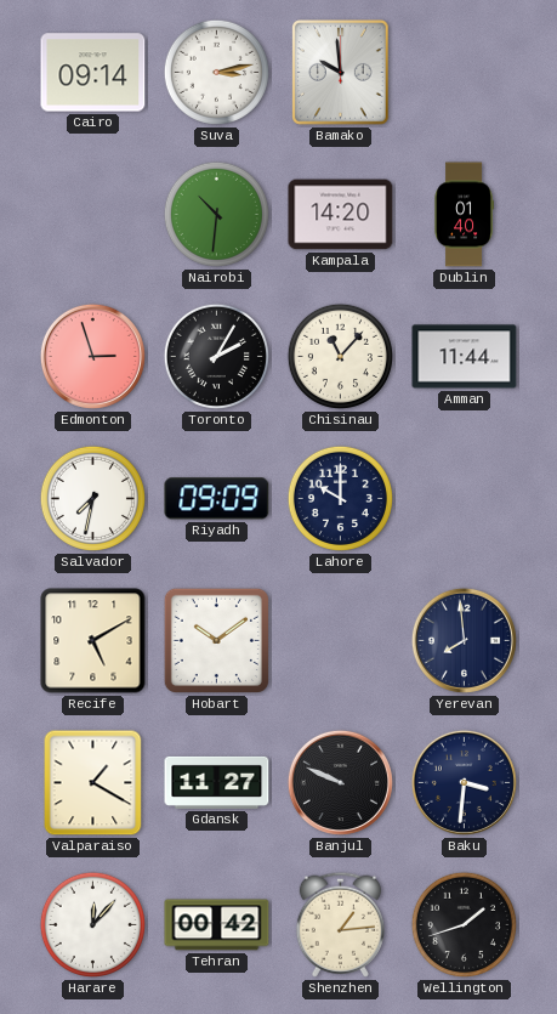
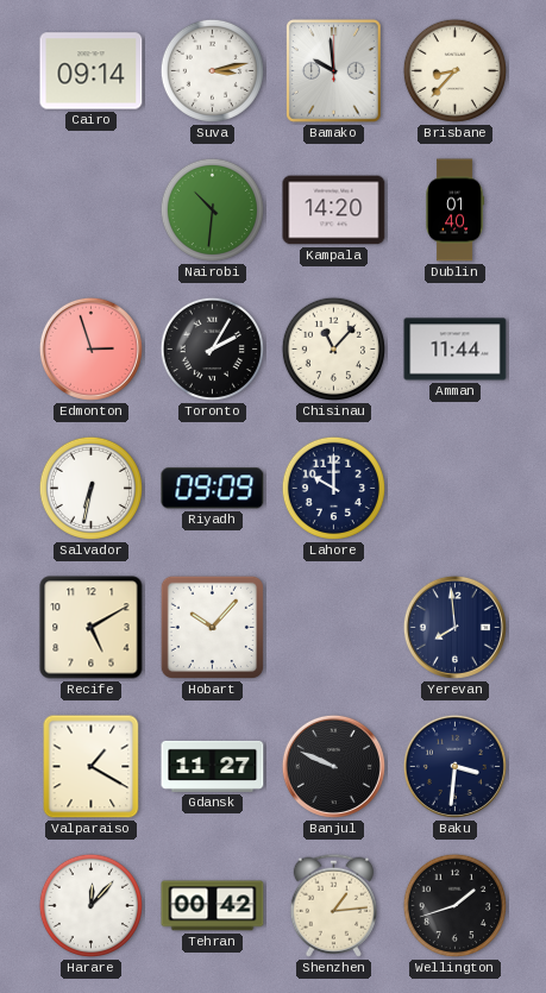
Brisbane: none -> 8:37
Salvador: 7:32 -> 6:32
Hobart: 10:09 -> 10:07
